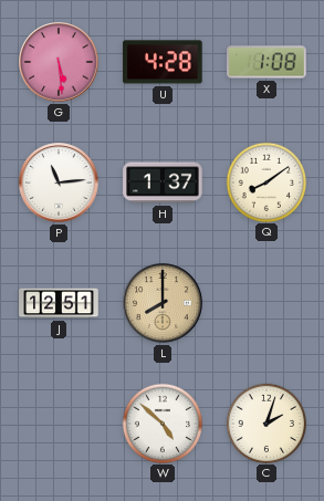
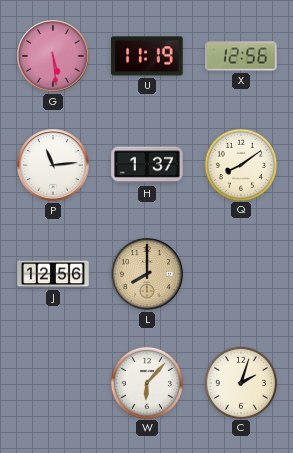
U: 4:28 -> 11:19
X: 1:08 -> 12:56
J: 12:51 -> 12:56
W: 4:52 -> 6:07
